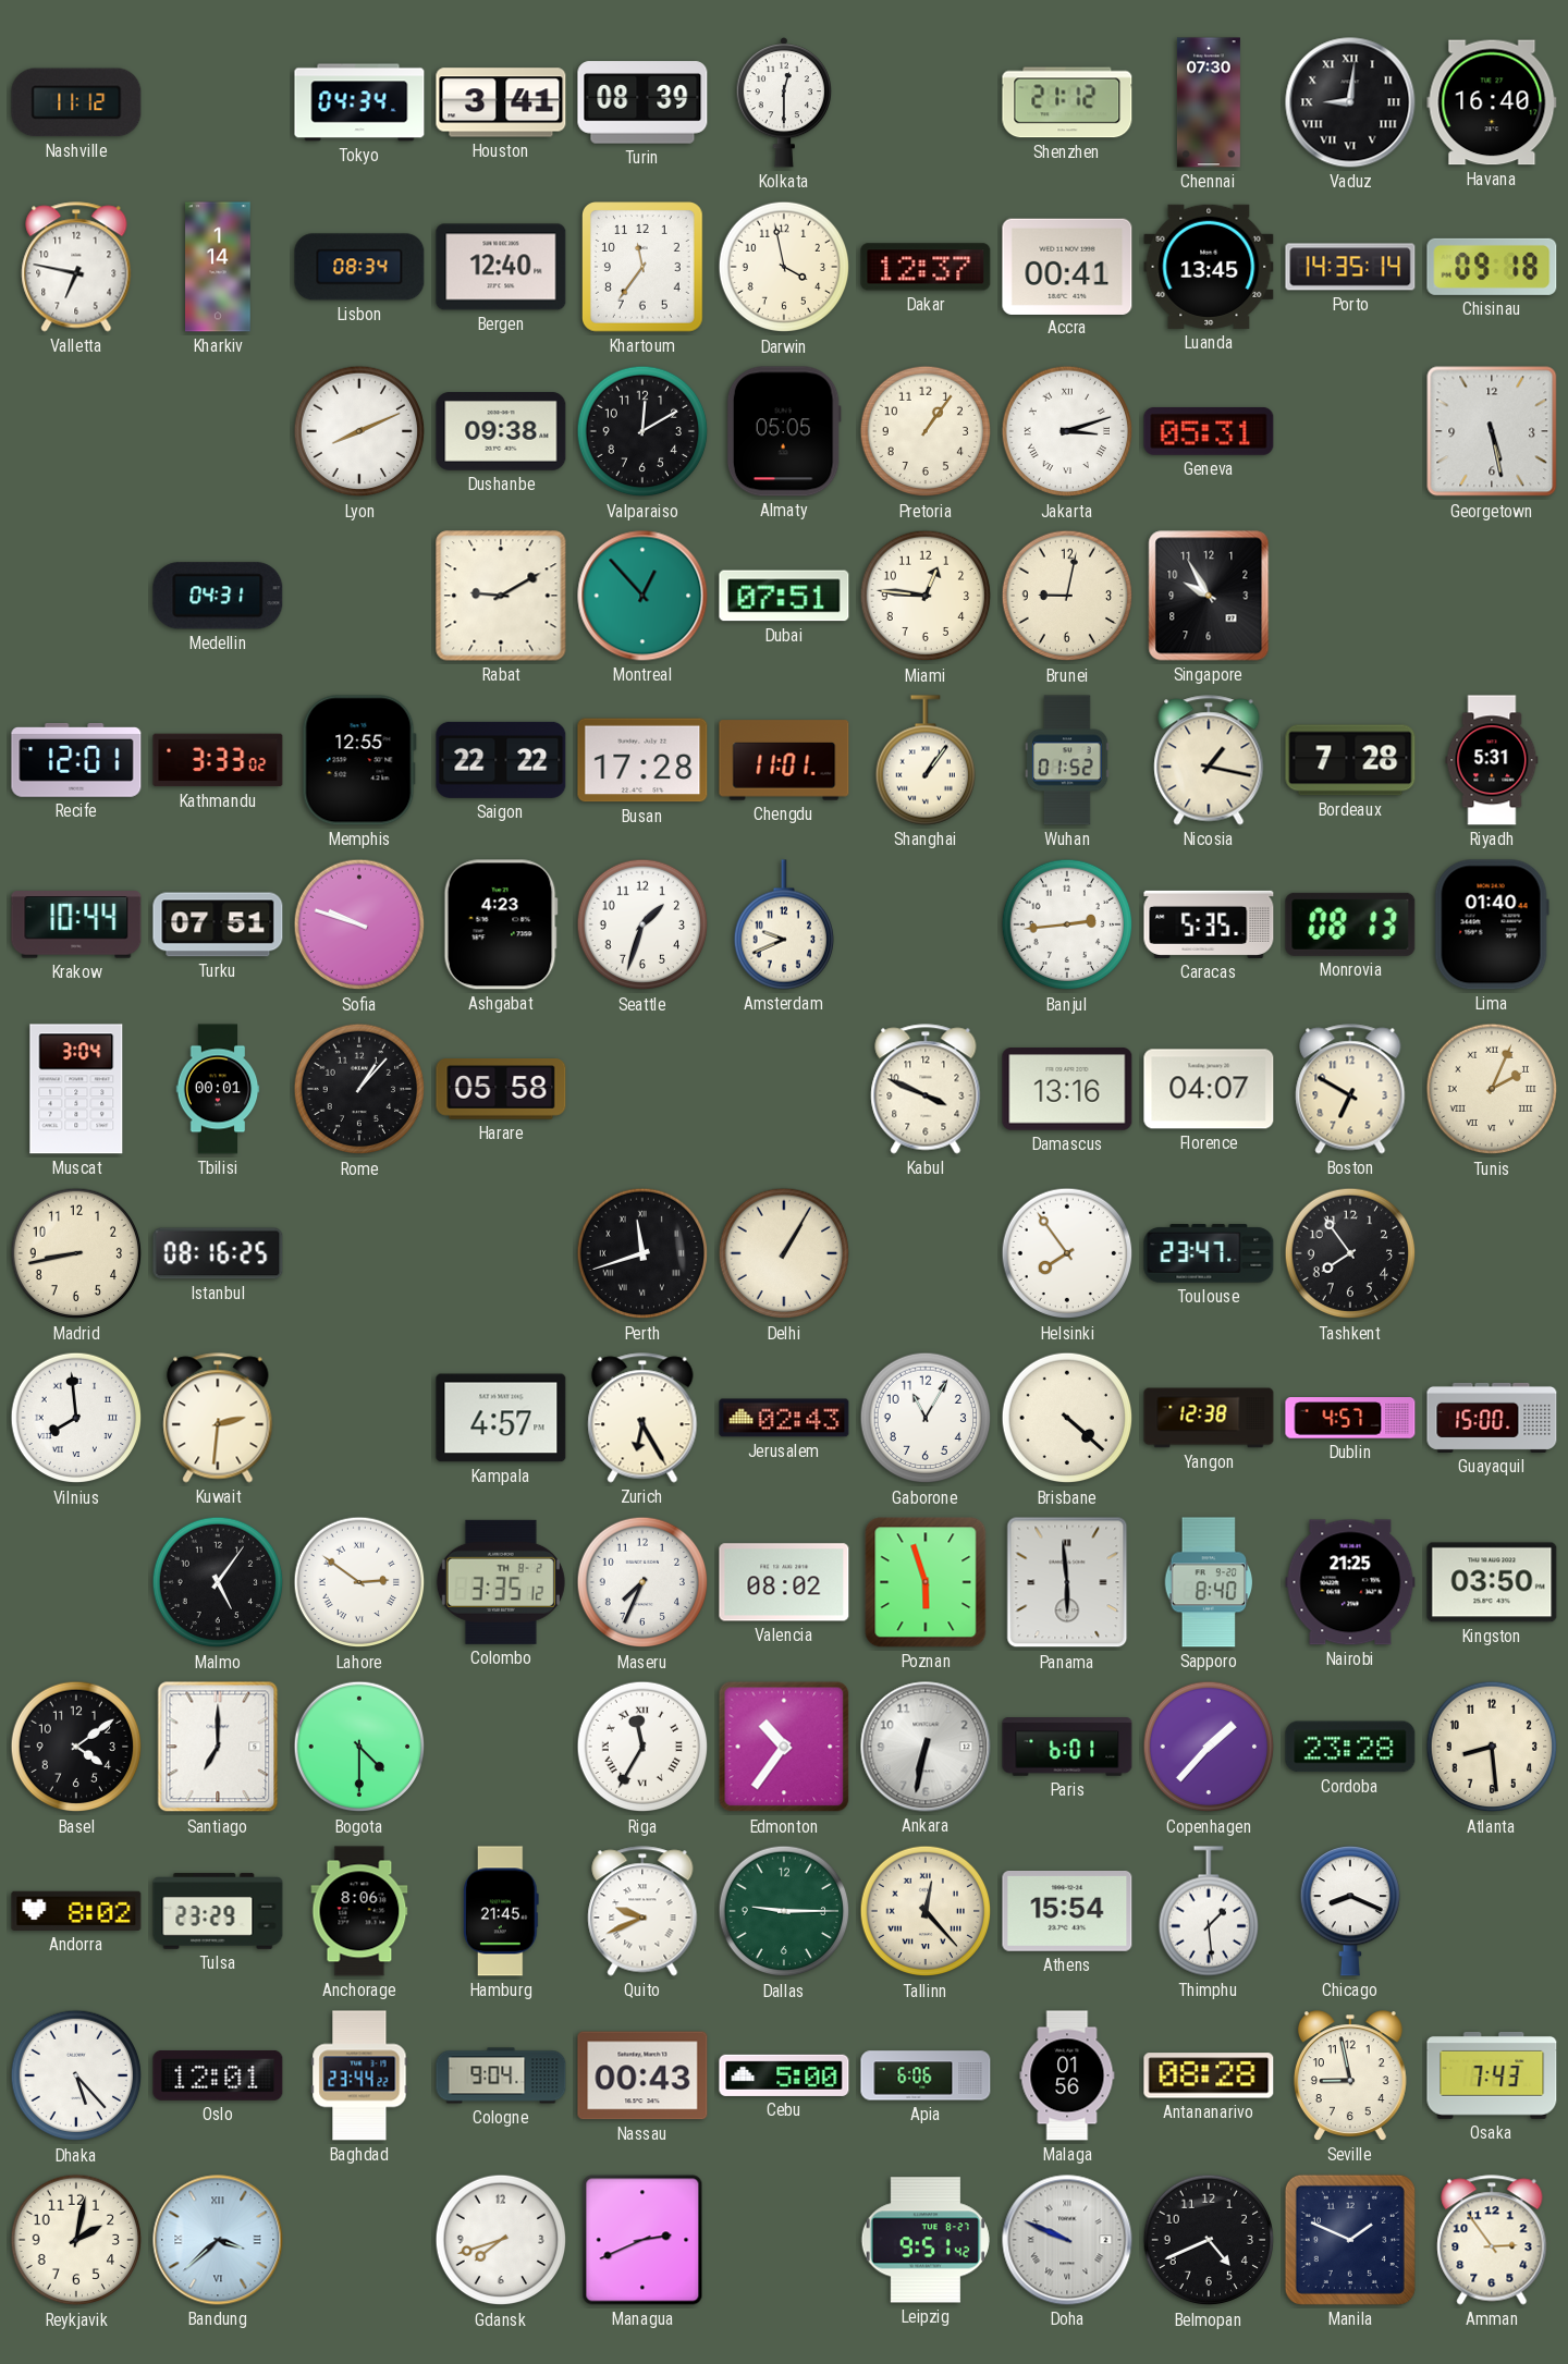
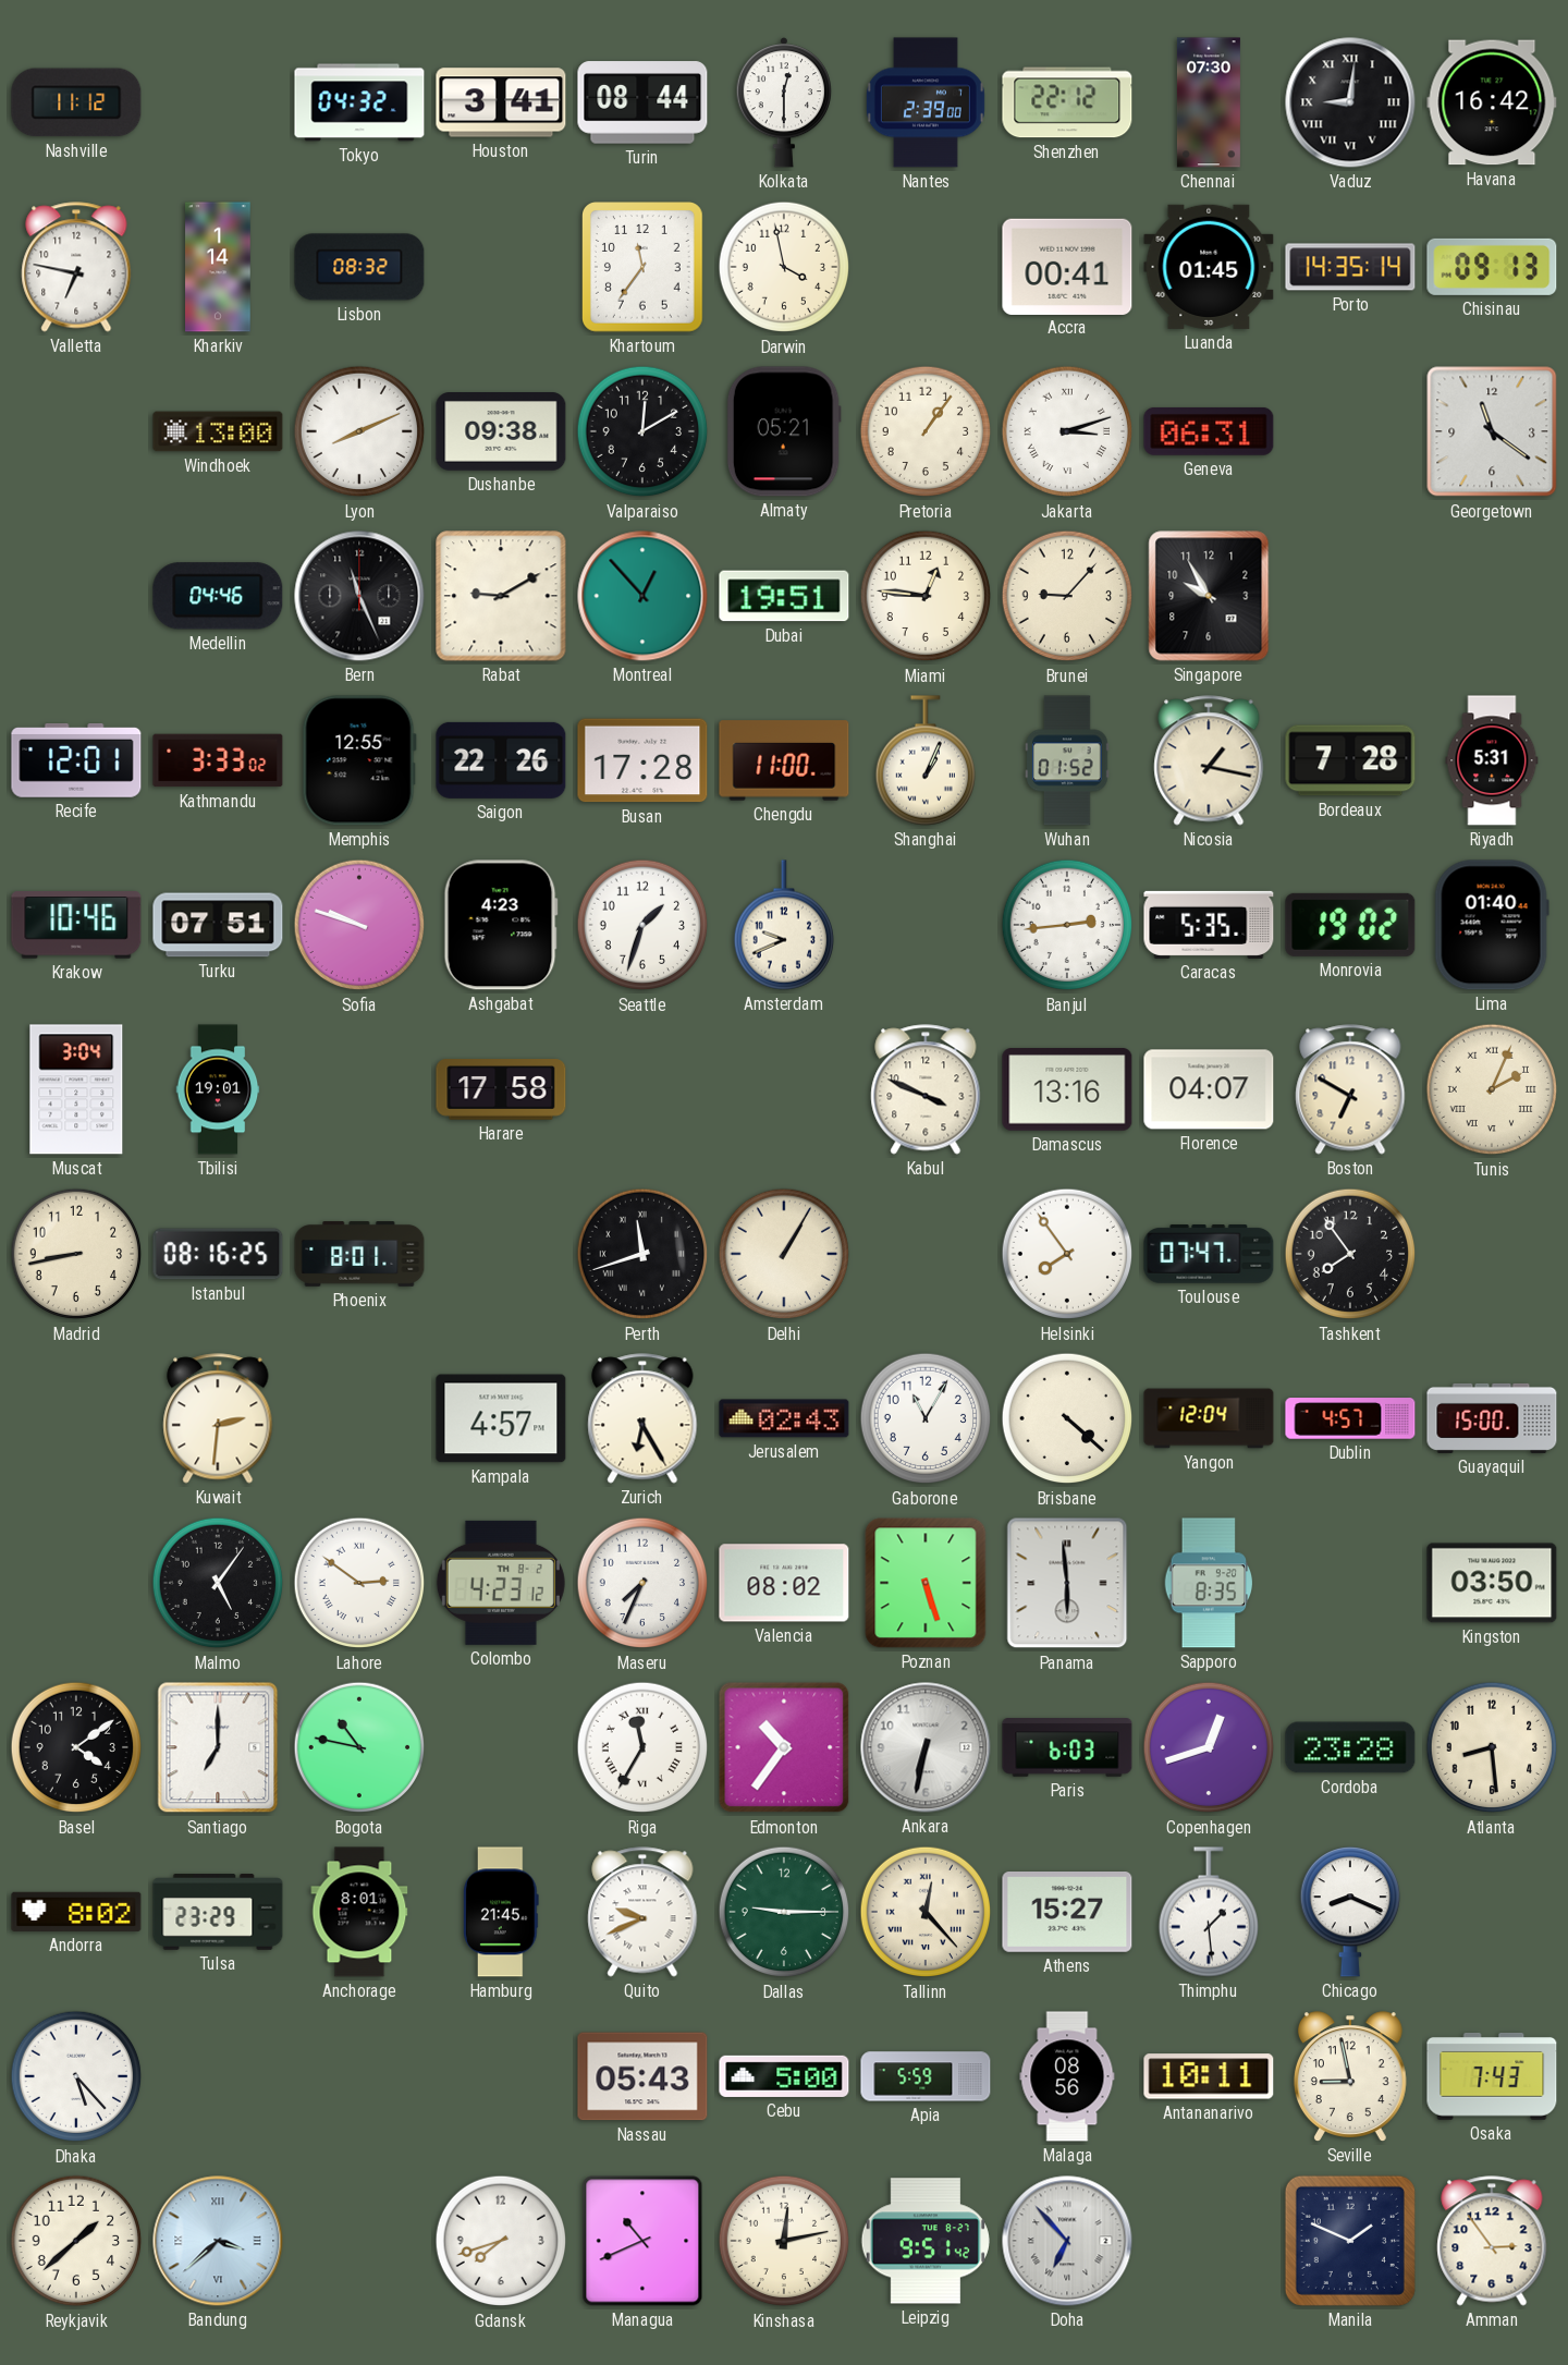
Tokyo: 04:34 -> 04:32
Turin: 08:39 -> 08:44
Nantes: none -> 2:39
Shenzhen: 21:12 -> 22:12
Havana: 16:40 -> 16:42
Lisbon: 08:34 -> 08:32
Bergen: 12:40 -> none
Dakar: 12:37 -> none
Luanda: 13:45 -> 01:45
Chisinau: 09:18 -> 09:13
Windhoek: none -> 13:00
Almaty: 05:05 -> 05:21
Geneva: 05:31 -> 06:31
Georgetown: 5:28 -> 11:21
Medellin: 04:31 -> 04:46
Bern: none -> 11:26
Dubai: 07:51 -> 19:51
Brunei: 9:02 -> 9:07
Saigon: 22:22 -> 22:26
Chengdu: 11:01 -> 11:00
Shanghai: 1:06 -> 1:04
Krakow: 10:44 -> 10:46
Monrovia: 08:13 -> 19:02
Tbilisi: 00:01 -> 19:01
Rome: 1:07 -> none
Harare: 05:58 -> 17:58
Phoenix: none -> 8:01
Toulouse: 23:47 -> 07:47
Vilnius: 7:59 -> none
Yangon: 12:38 -> 12:04
Colombo: 3:35 -> 4:23
Poznan: 5:57 -> 5:27
Sapporo: 8:40 -> 8:35
Nairobi: 21:25 -> none
Bogota: 4:30 -> 10:47
Paris: 6:01 -> 6:03
Copenhagen: 1:37 -> 12:42
Anchorage: 8:06 -> 8:01
Athens: 15:54 -> 15:27
Oslo: 12:01 -> none
Baghdad: 23:44 -> none
Cologne: 9:04 -> none
Nassau: 00:43 -> 05:43
Apia: 6:06 -> 5:59
Malaga: 01:56 -> 08:56
Antananarivo: 08:28 -> 10:11
Reykjavik: 2:02 -> 1:38
Managua: 2:41 -> 10:41
Kinshasa: none -> 12:13
Doha: 9:49 -> 6:53
Belmopan: 4:41 -> none
